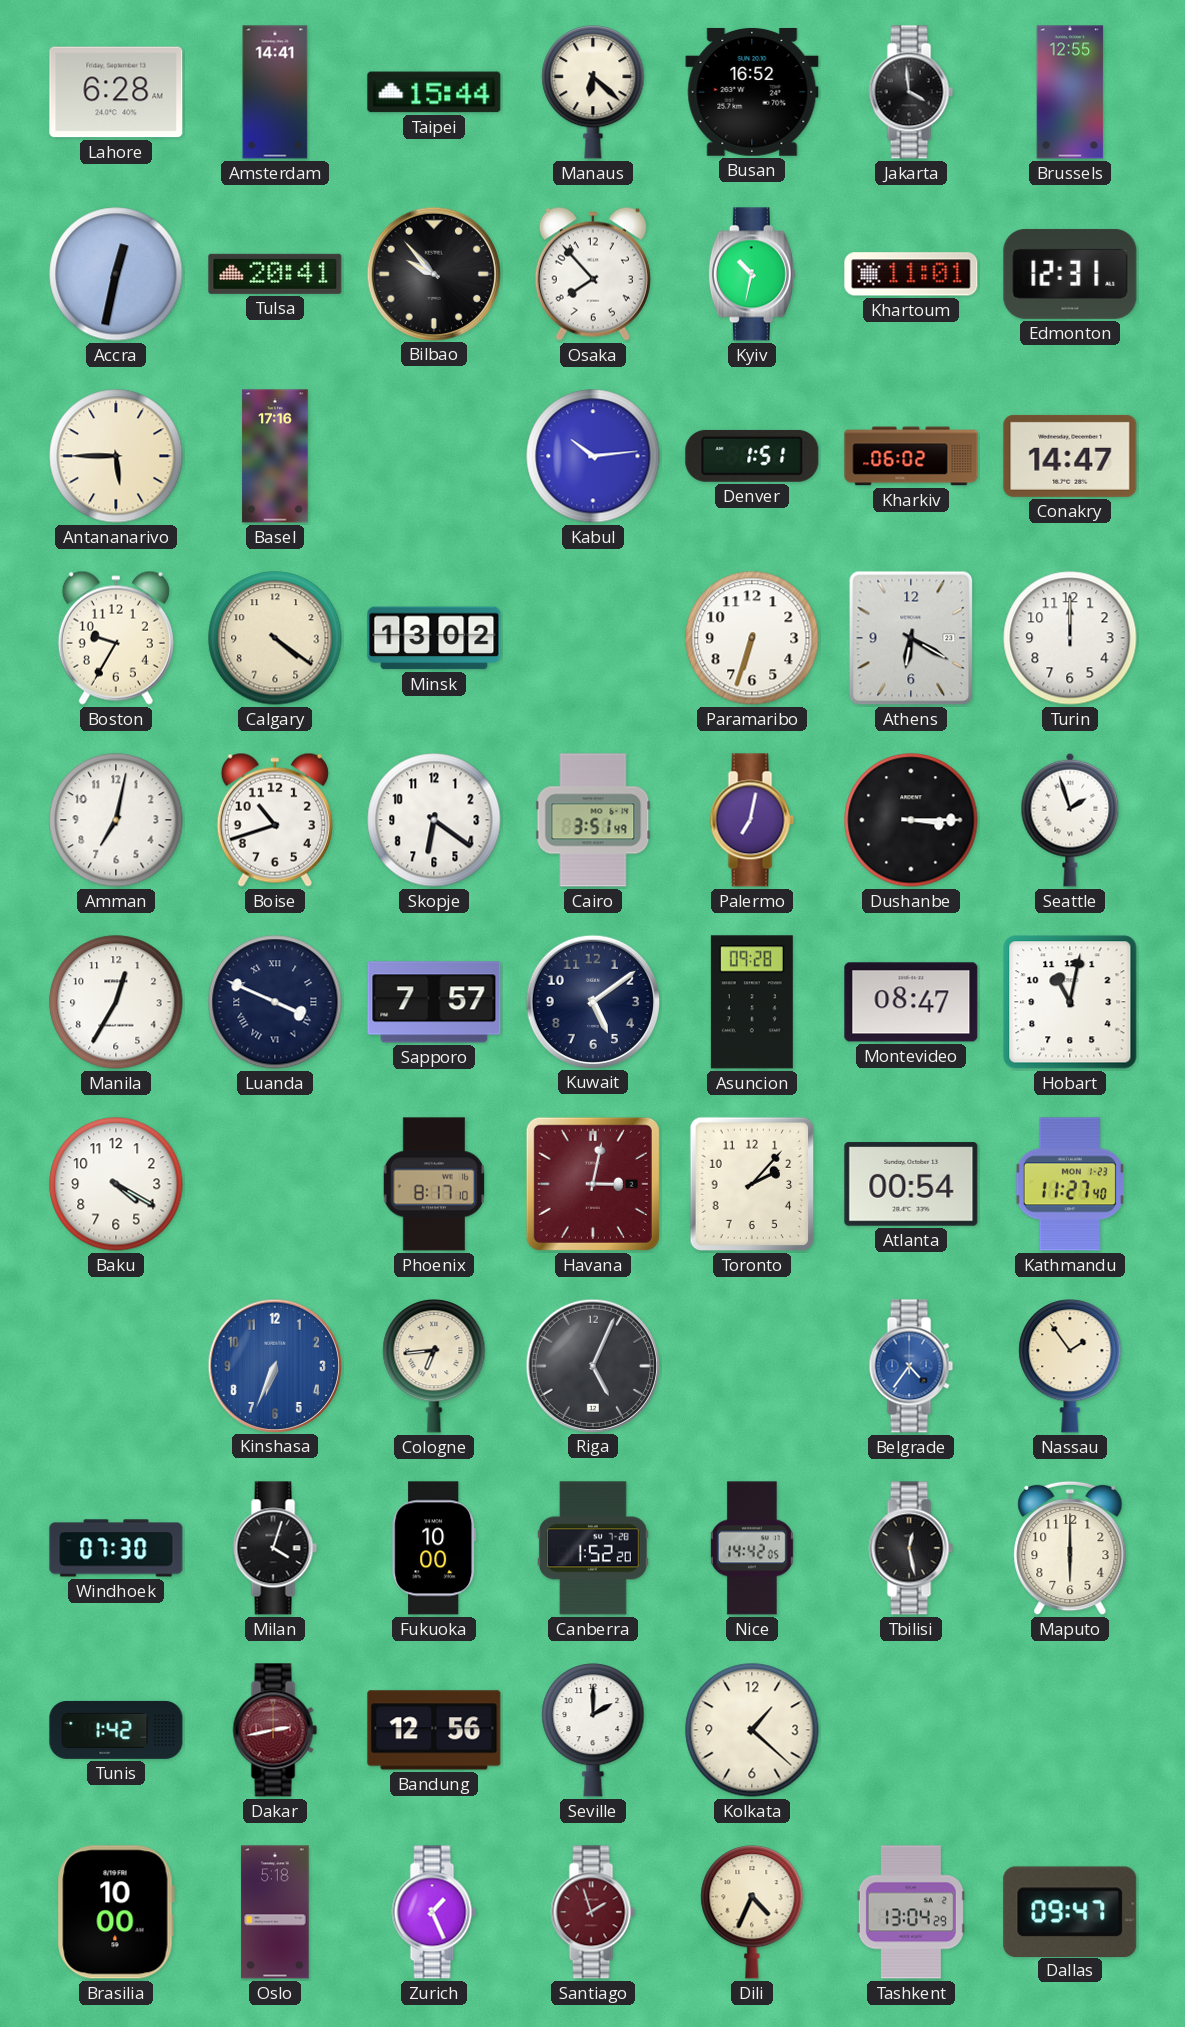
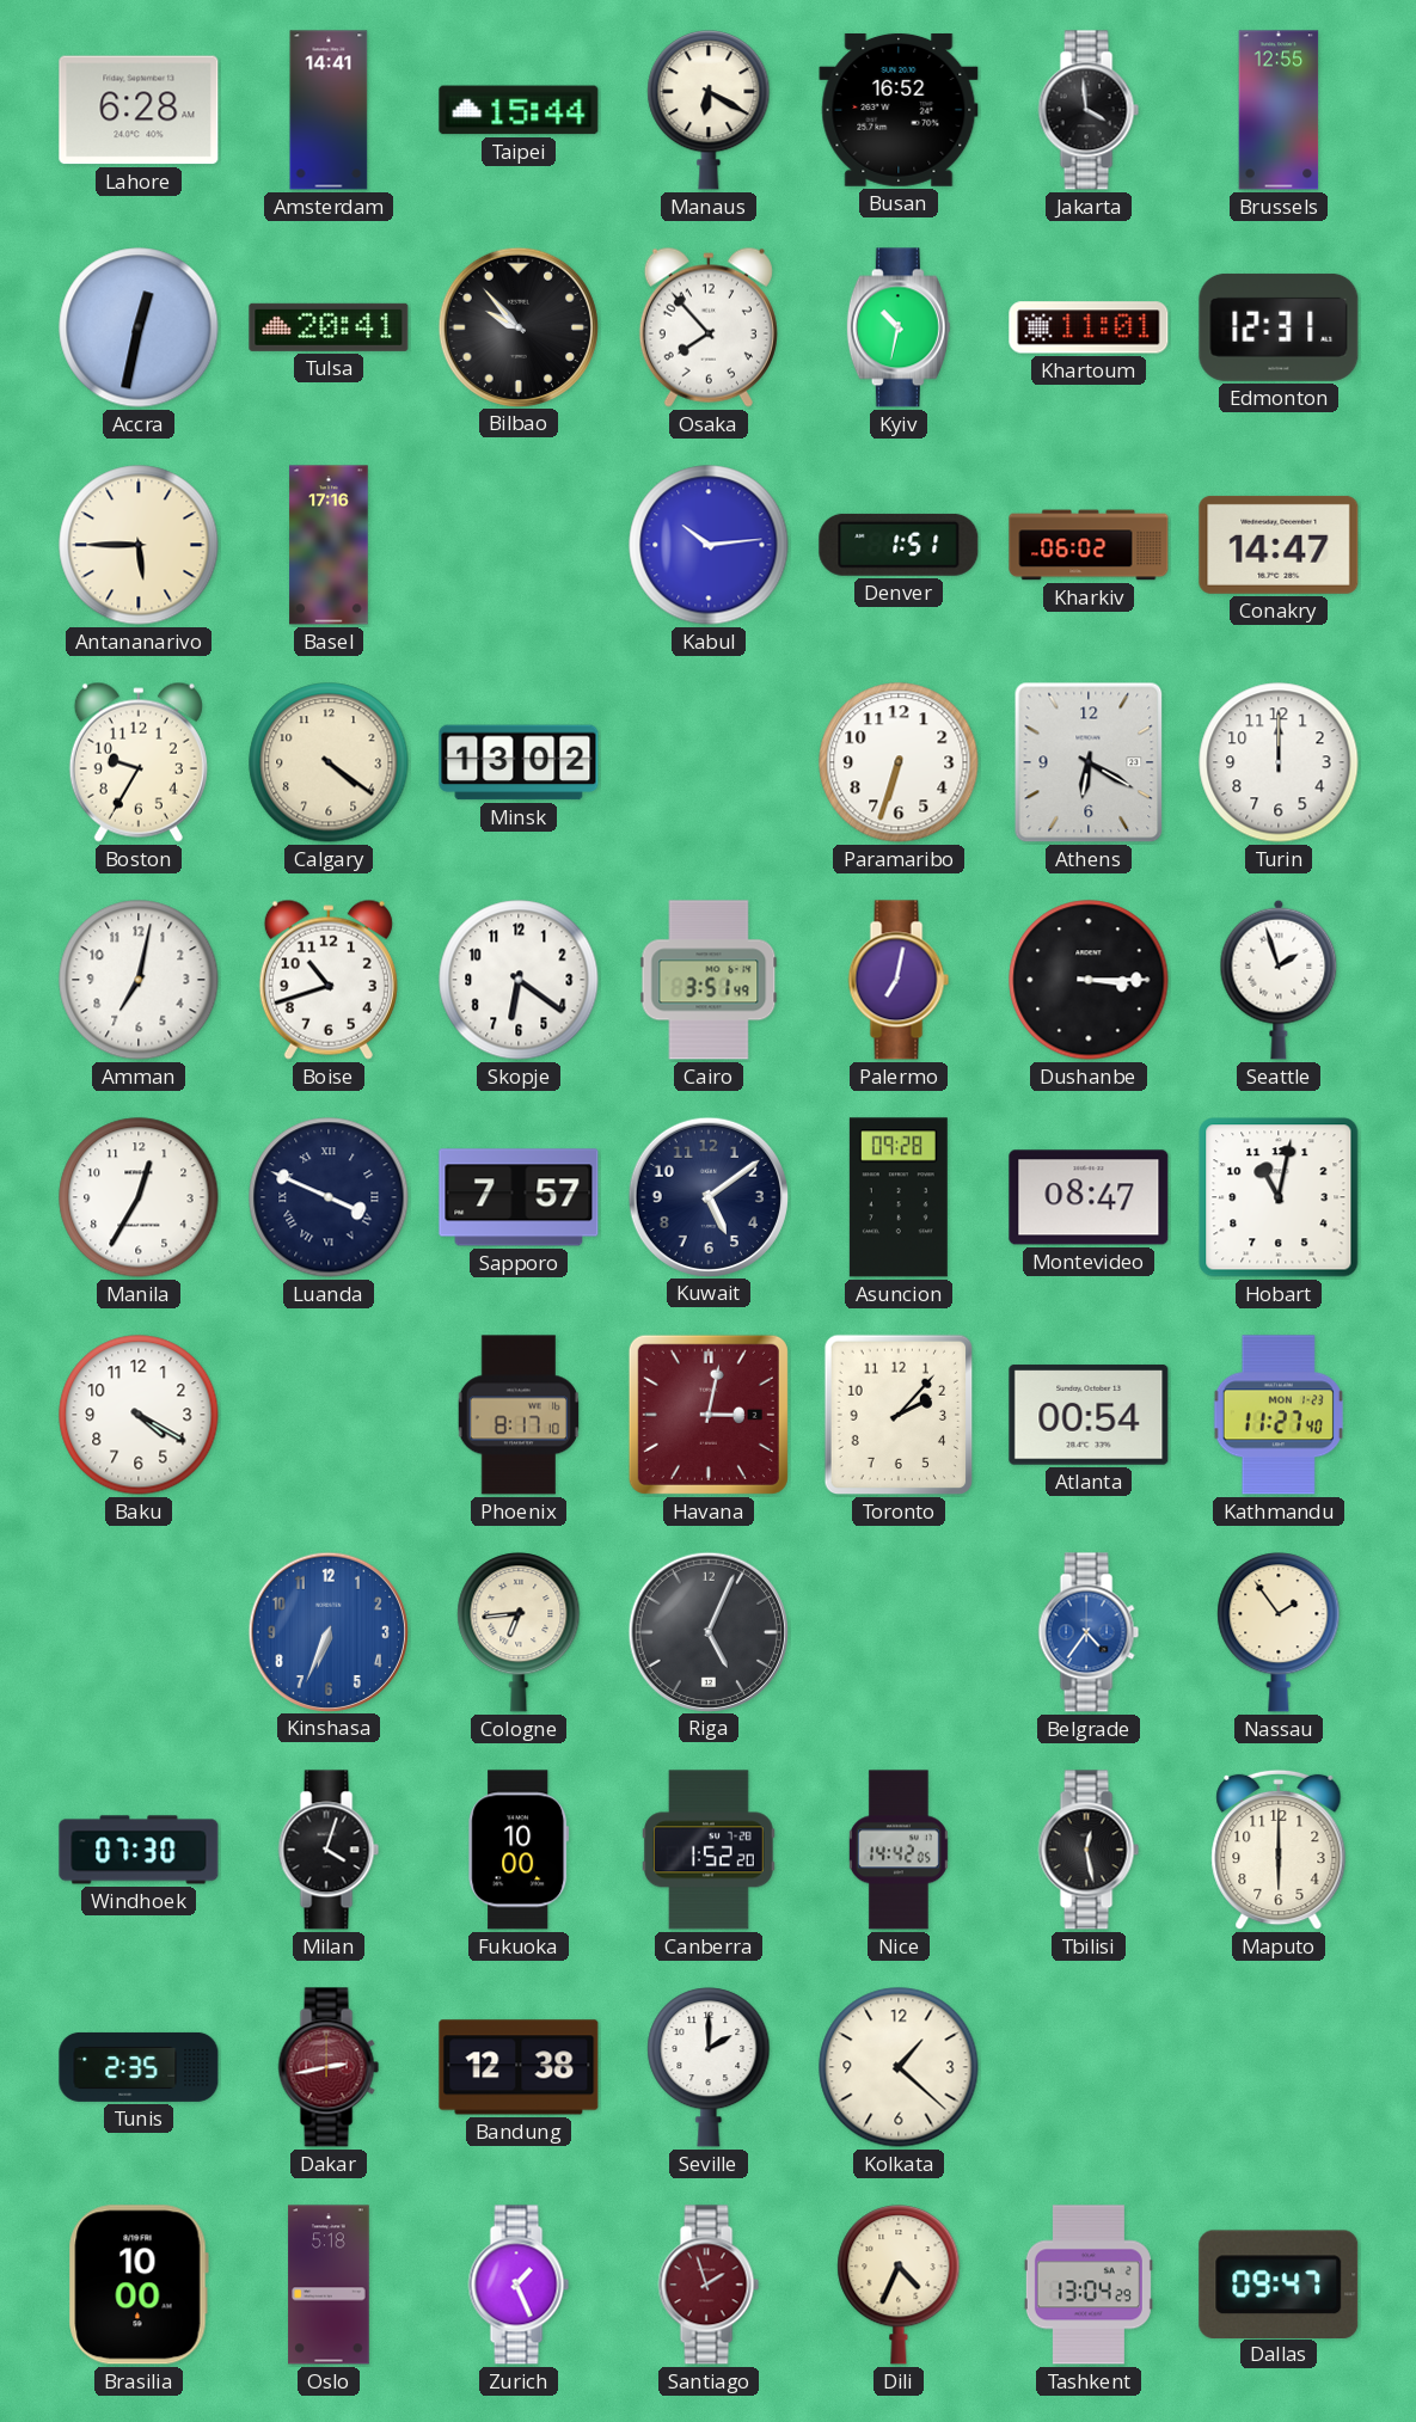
Manaus: 6:22 -> 6:20
Tunis: 1:42 -> 2:35
Bandung: 12:56 -> 12:38
